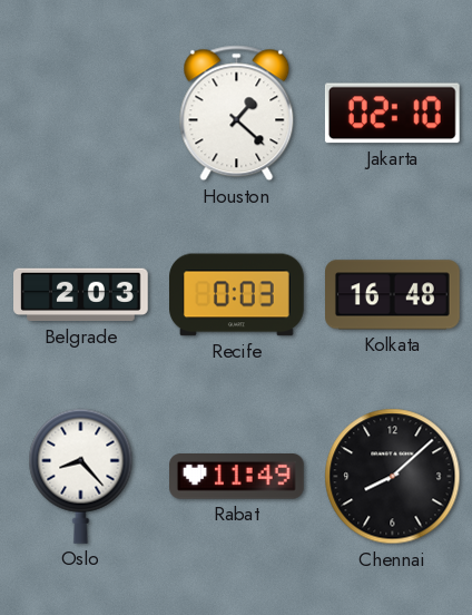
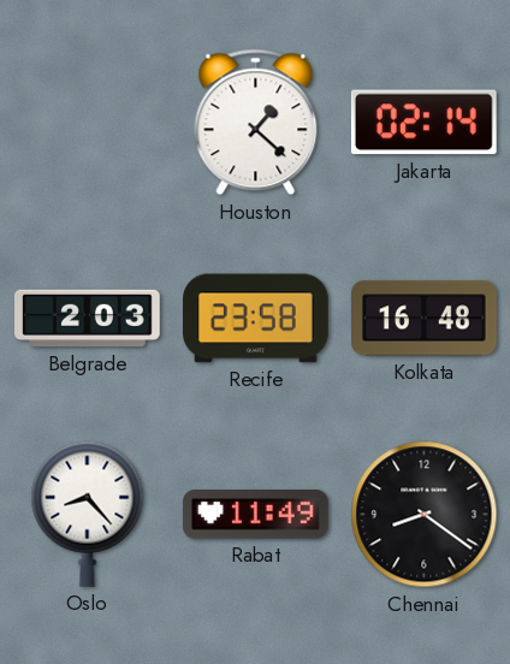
Jakarta: 02:10 -> 02:14
Recife: 0:03 -> 23:58
Chennai: 8:08 -> 8:21
